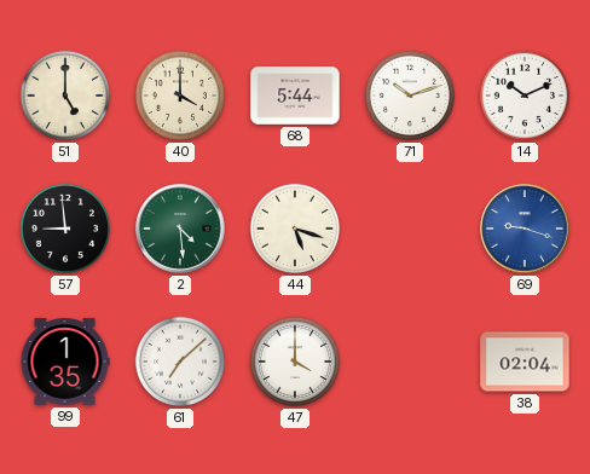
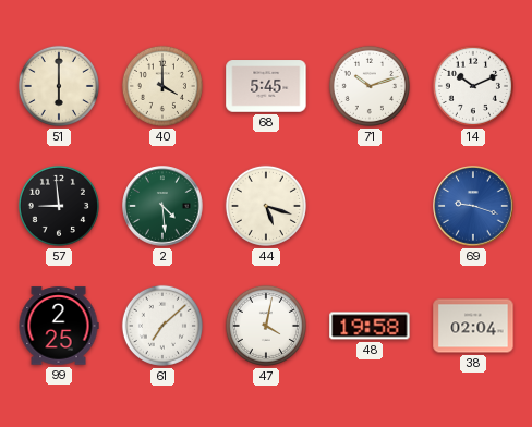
51: 5:00 -> 6:00
68: 5:44 -> 5:45
99: 1:35 -> 2:25
47: 4:00 -> 4:02
48: none -> 19:58
